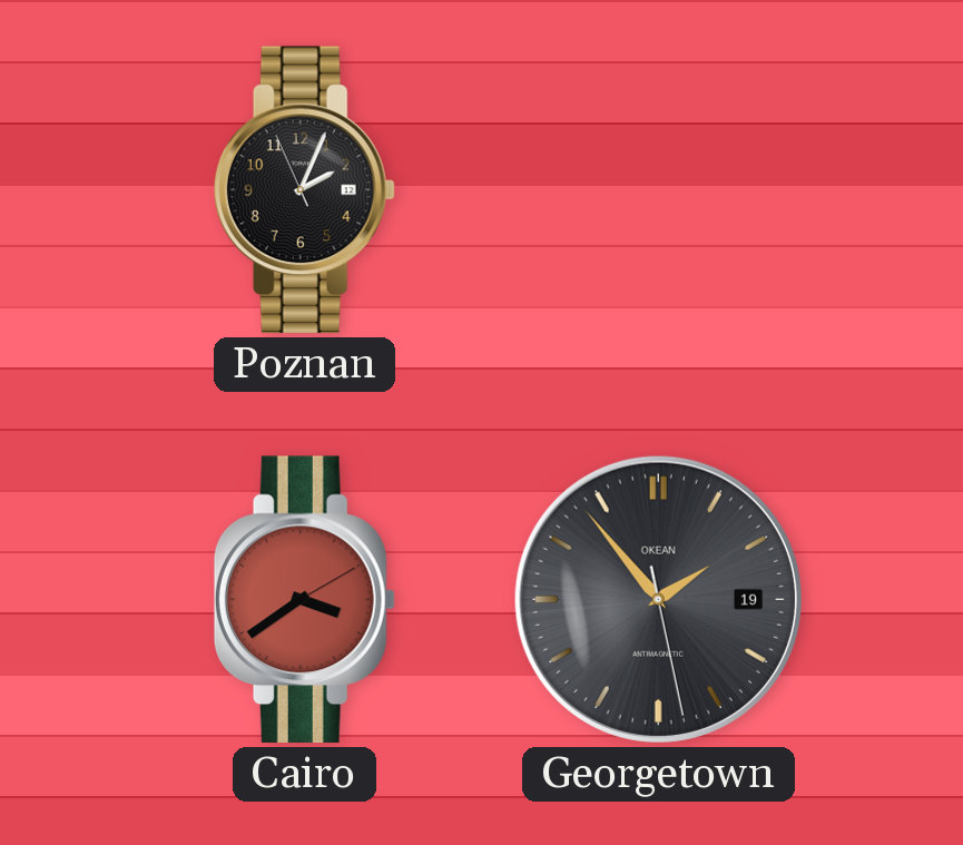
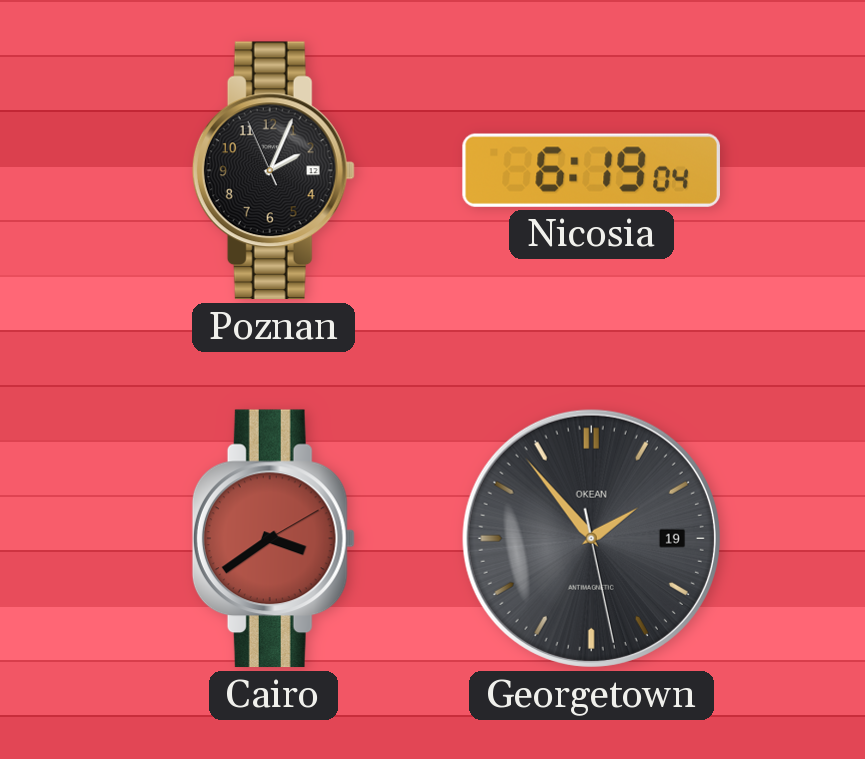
Nicosia: none -> 6:19
